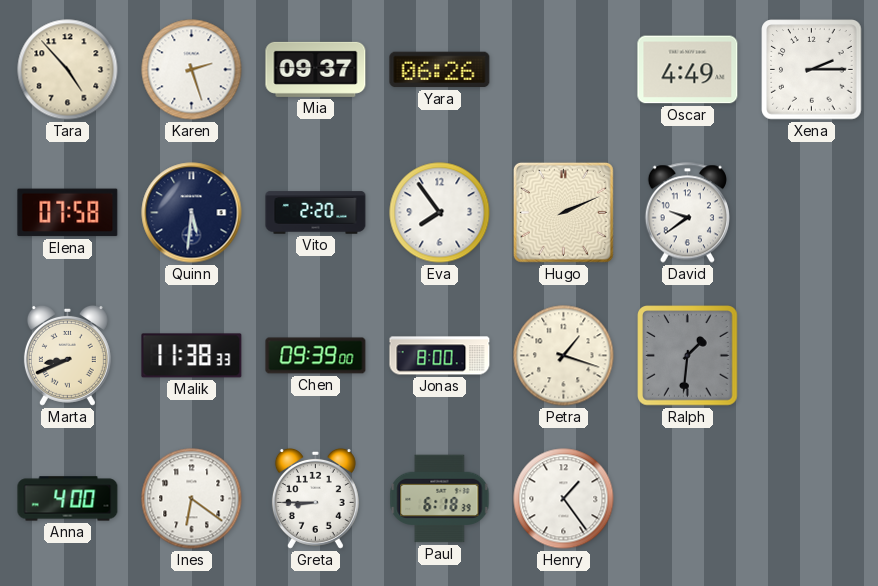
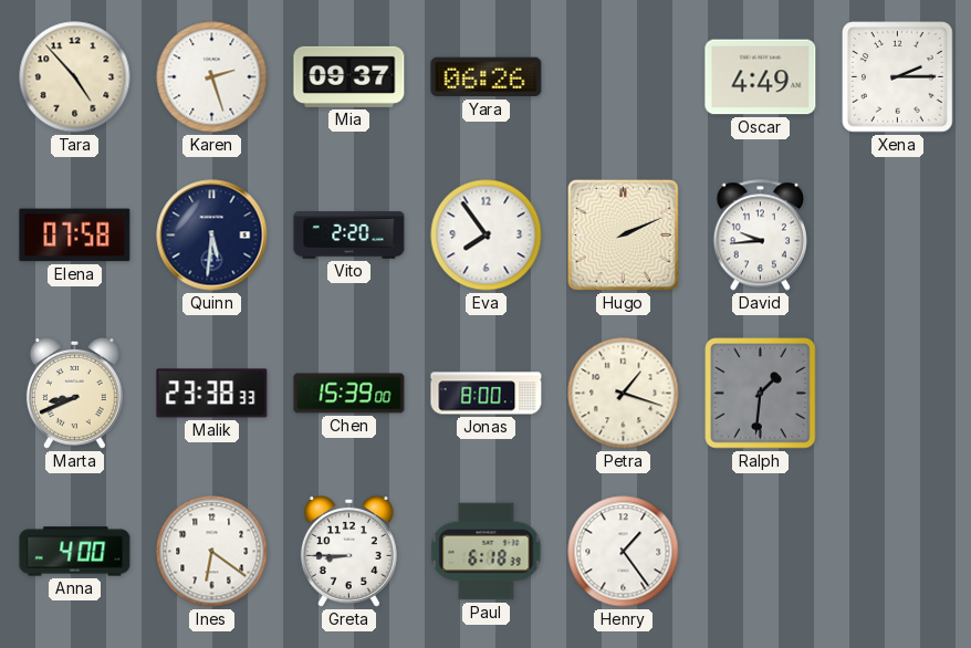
David: 9:39 -> 9:44
Malik: 11:38 -> 23:38
Chen: 09:39 -> 15:39
